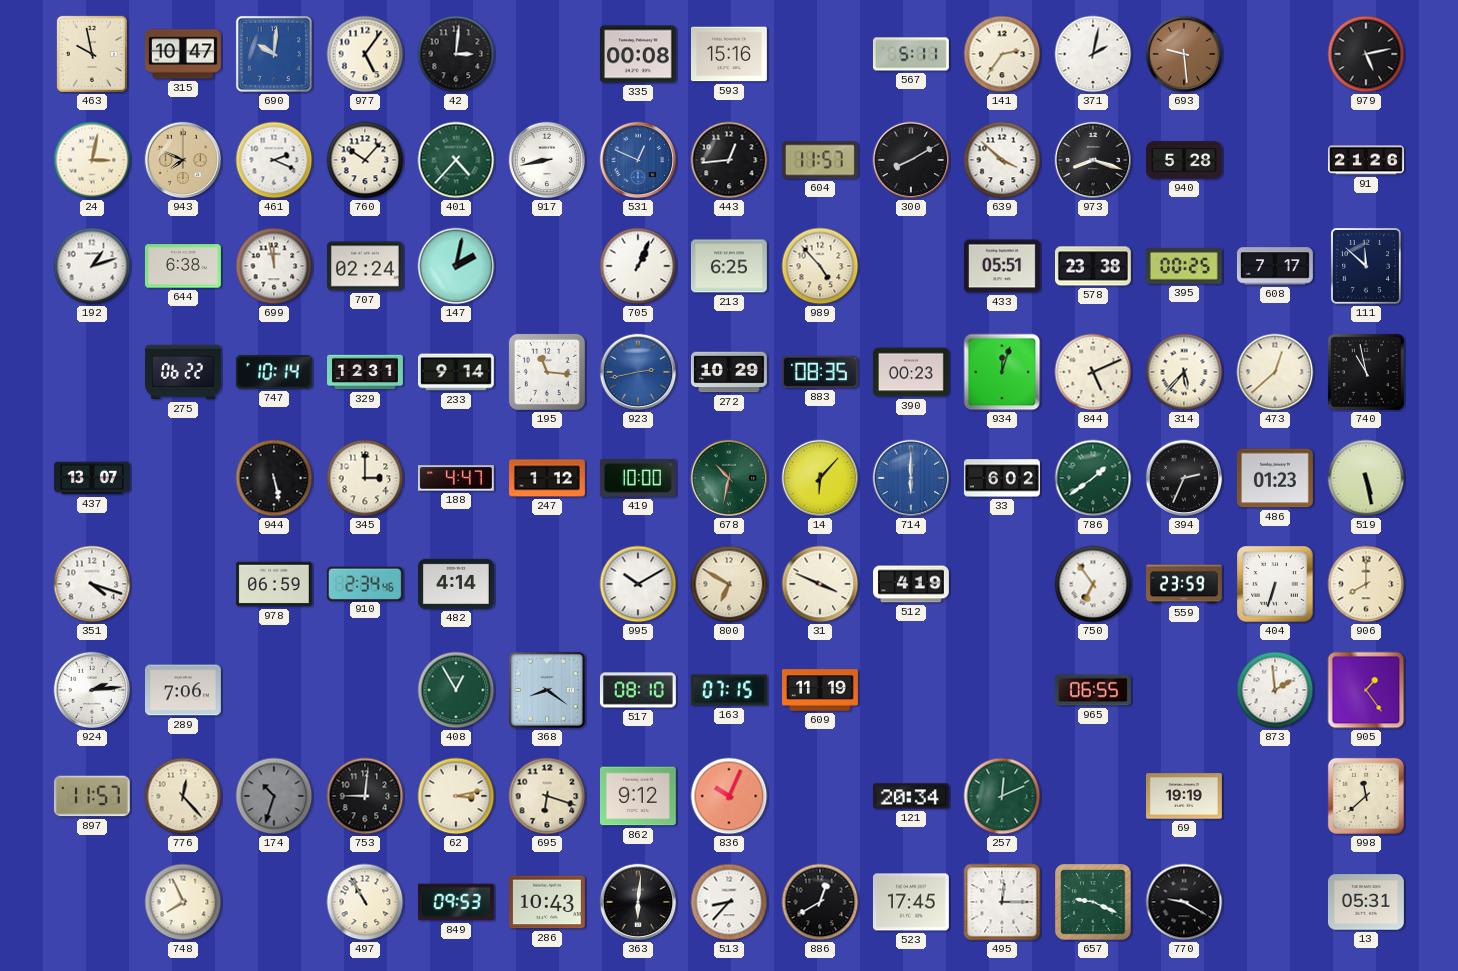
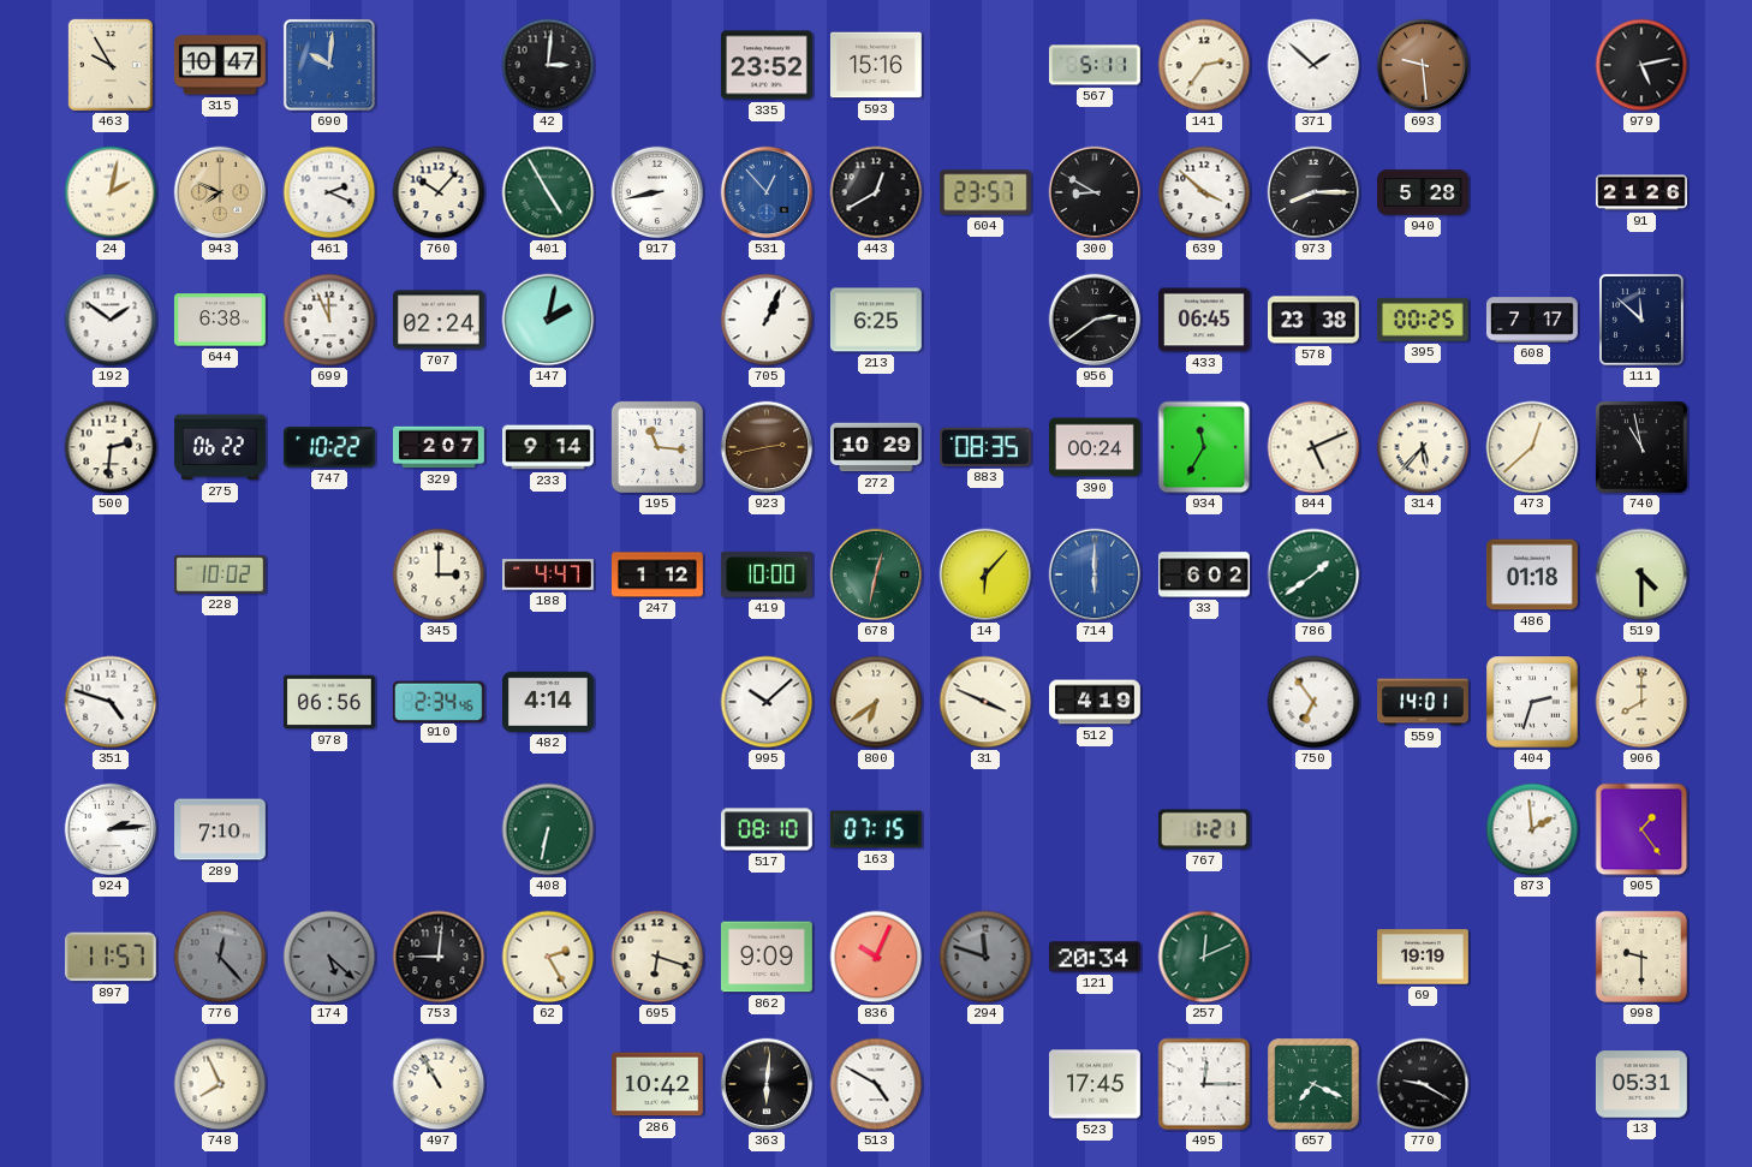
463: 9:58 -> 9:55
977: 5:06 -> none
335: 00:08 -> 23:52
371: 2:02 -> 1:52
24: 3:02 -> 2:02
401: 4:37 -> 4:55
531: 12:49 -> 12:53
443: 12:44 -> 12:40
604: 11:57 -> 23:57
300: 8:10 -> 8:50
973: 8:18 -> 8:15
192: 1:12 -> 1:51
699: 11:58 -> 11:56
989: 4:53 -> none
956: none -> 2:39
433: 05:51 -> 06:45
500: none -> 2:31
747: 10:14 -> 10:22
329: 12:31 -> 2:07
923 dial: blue -> brown
390: 00:23 -> 00:24
934: 12:03 -> 11:35
437: 13:07 -> none
228: none -> 10:02
944: 5:28 -> none
678: 10:32 -> 12:32
394: 2:34 -> none
486: 01:23 -> 01:18
519: 5:28 -> 4:30
351: 4:18 -> 4:48
978: 06:59 -> 06:56
995: 10:10 -> 10:08
800: 6:50 -> 6:39
559: 23:59 -> 14:01
404: 6:33 -> 2:33
289: 7:06 -> 7:10
408: 12:55 -> 6:32
368: 8:21 -> none
609: 11:19 -> none
767: none -> 1:21
965: 06:55 -> none
776 dial: cream -> grey
174: 10:33 -> 5:22
62: 3:13 -> 2:25
862: 9:12 -> 9:09
294: none -> 11:48
998: 11:38 -> 9:30
849: 09:53 -> none
286: 10:43 -> 10:42
513: 8:37 -> 4:50
886: 12:40 -> none
657: 9:19 -> 7:19
